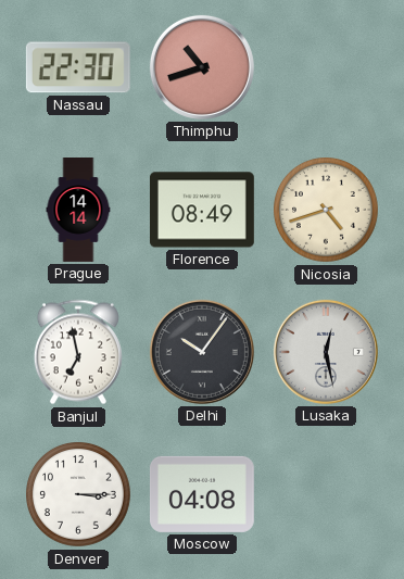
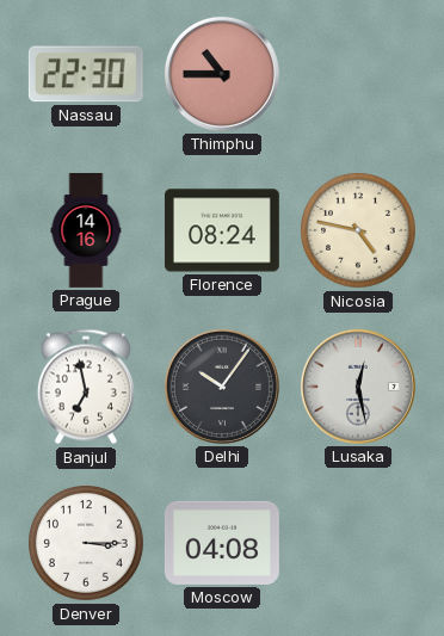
Thimphu: 10:42 -> 10:45
Prague: 14:14 -> 14:16
Florence: 08:49 -> 08:24
Nicosia: 4:42 -> 4:47
